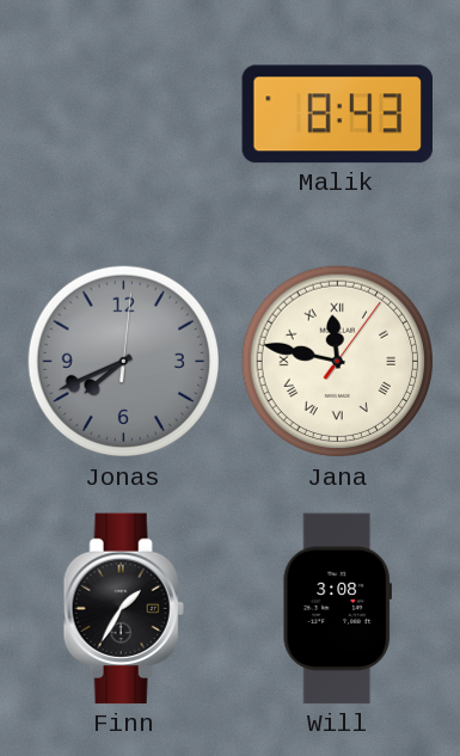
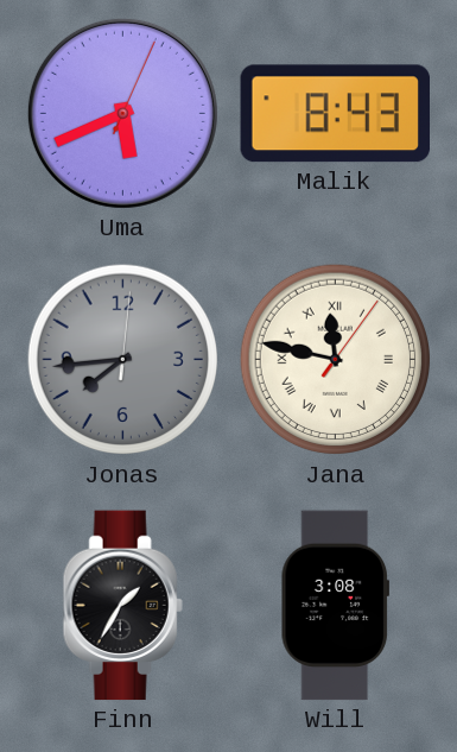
Uma: none -> 5:41
Jonas: 7:41 -> 7:44
